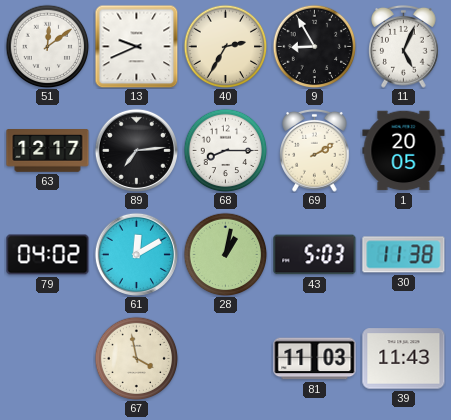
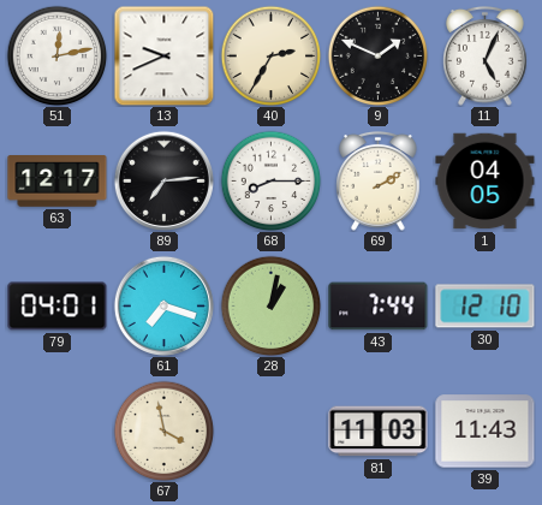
51: 12:09 -> 12:13
9: 8:55 -> 1:49
1: 20:05 -> 04:05
79: 04:02 -> 04:01
61: 12:10 -> 7:18
43: 5:03 -> 7:44
30: 11:38 -> 12:10
